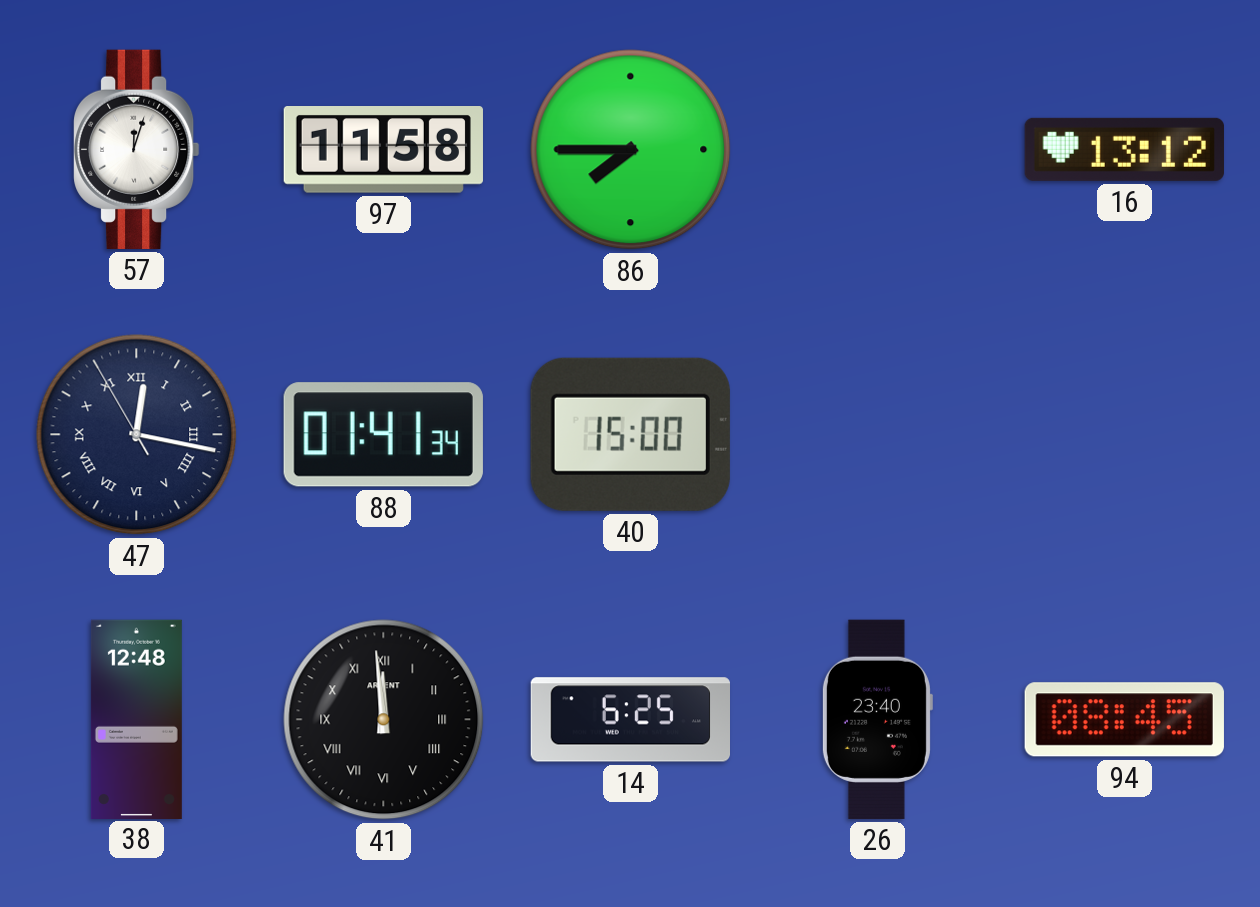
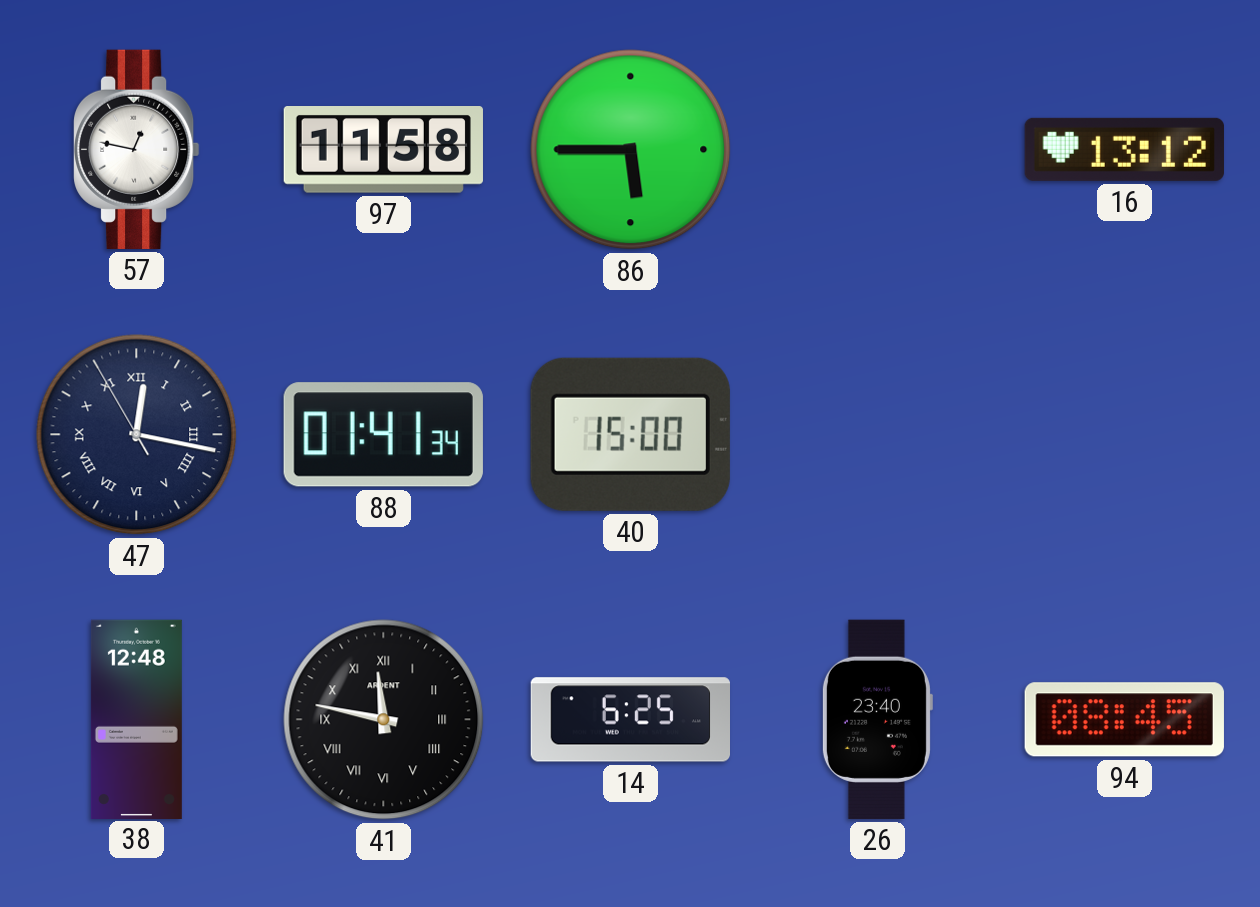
57: 12:03 -> 12:47
86: 7:45 -> 5:45
41: 11:59 -> 11:47
